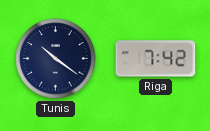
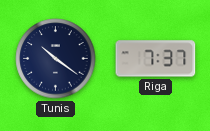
Riga: 7:42 -> 7:37
